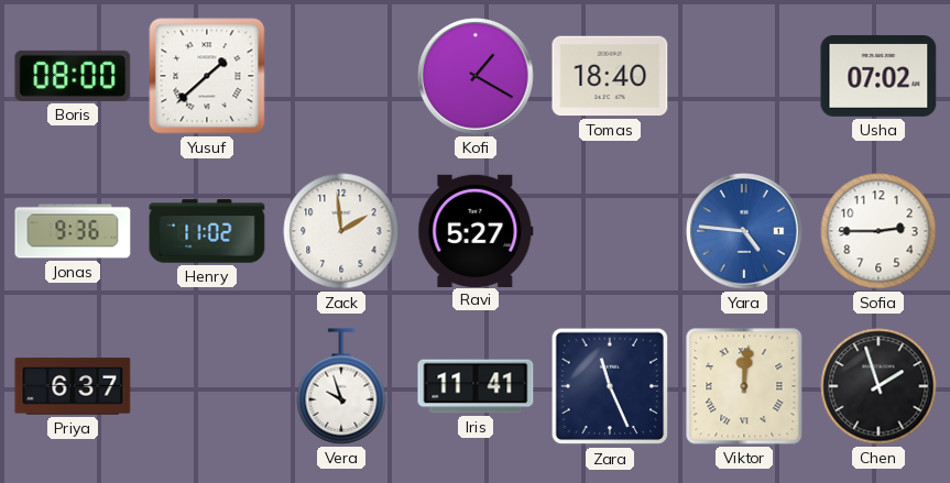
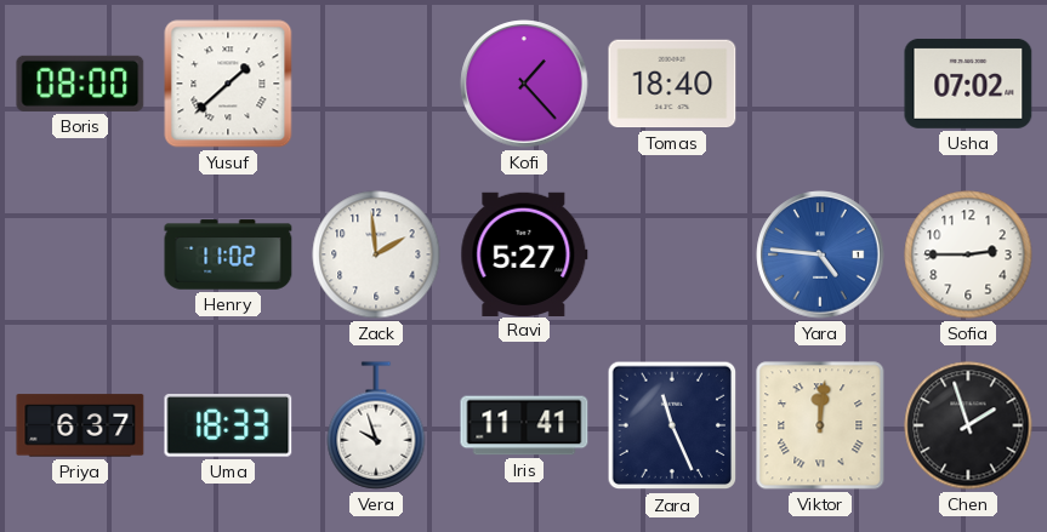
Kofi: 1:20 -> 1:23
Jonas: 9:36 -> none
Uma: none -> 18:33
